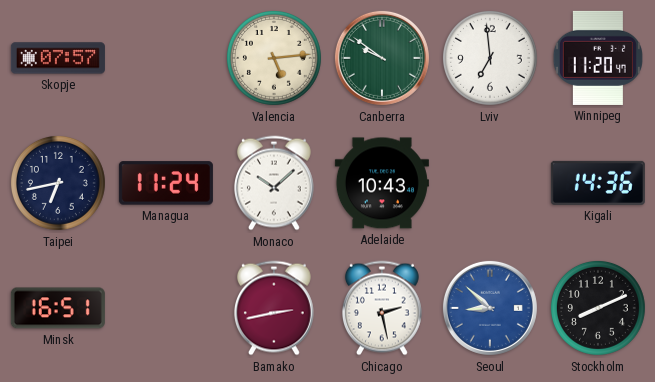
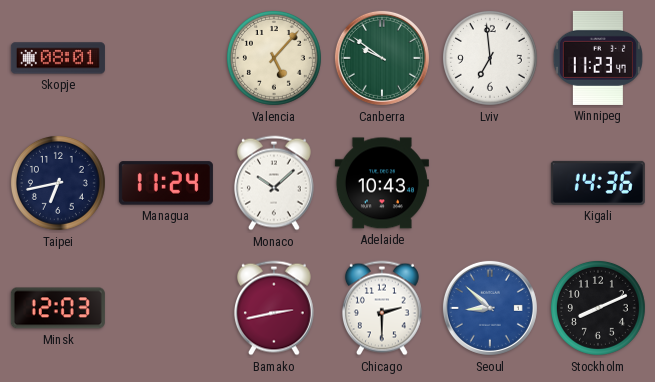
Skopje: 07:57 -> 08:01
Valencia: 5:14 -> 5:07
Winnipeg: 11:20 -> 11:23
Minsk: 16:51 -> 12:03
Chicago: 2:28 -> 2:30
